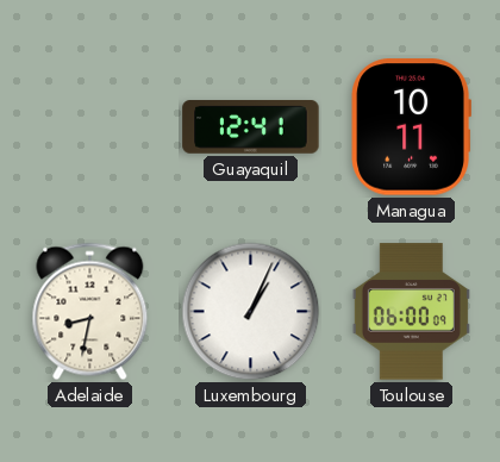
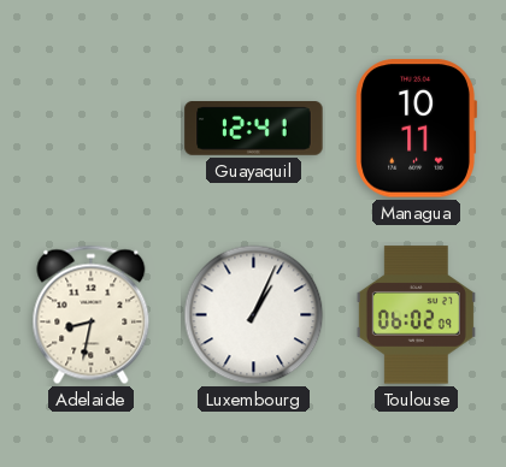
Toulouse: 06:00 -> 06:02
